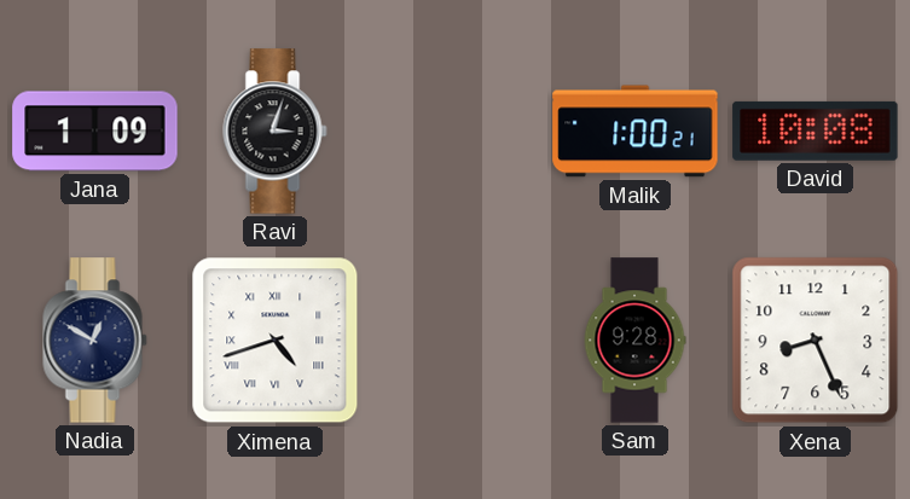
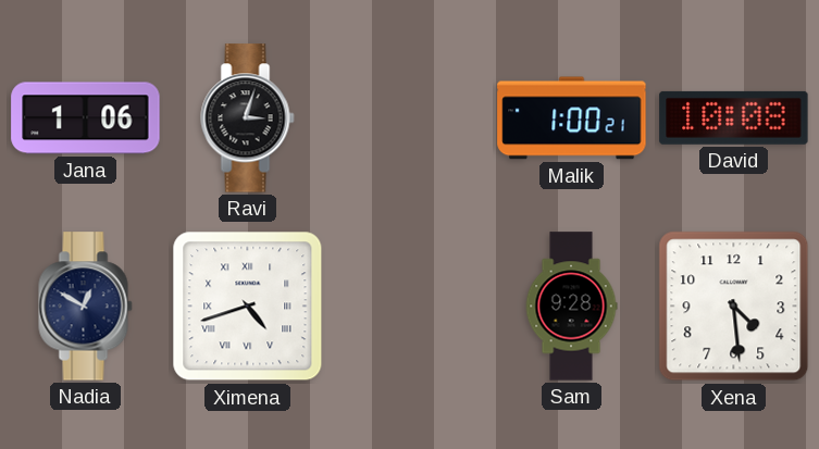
Jana: 1:09 -> 1:06
Xena: 8:26 -> 4:29
